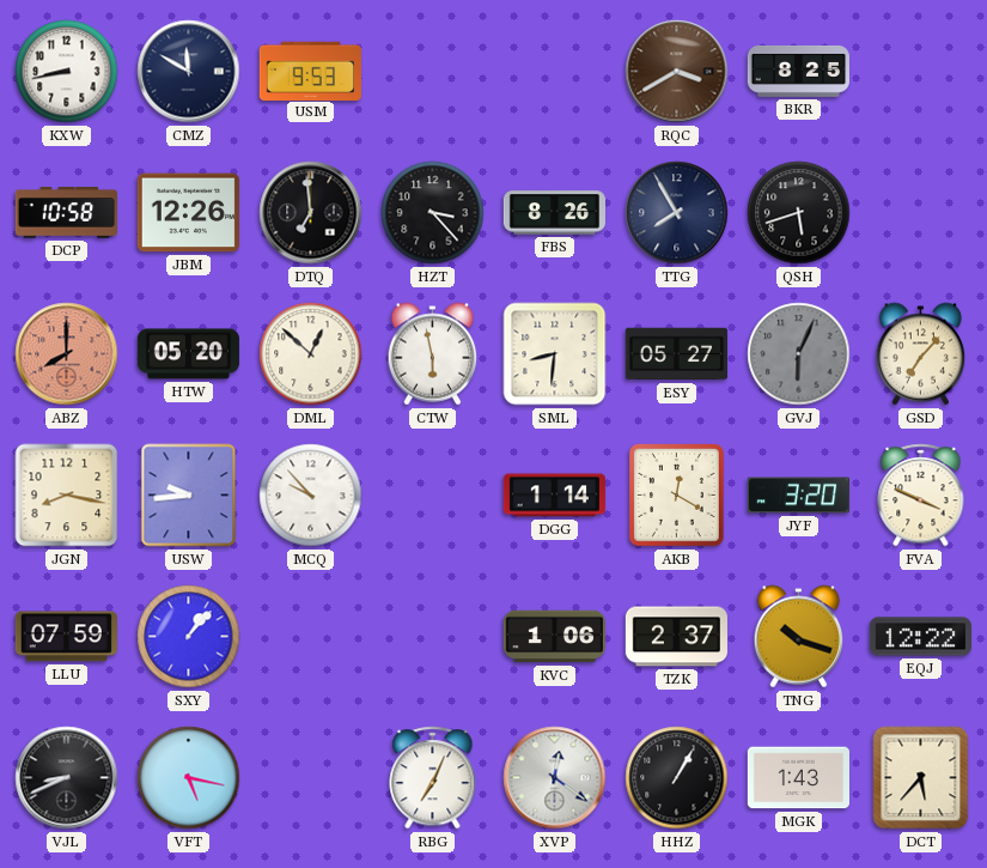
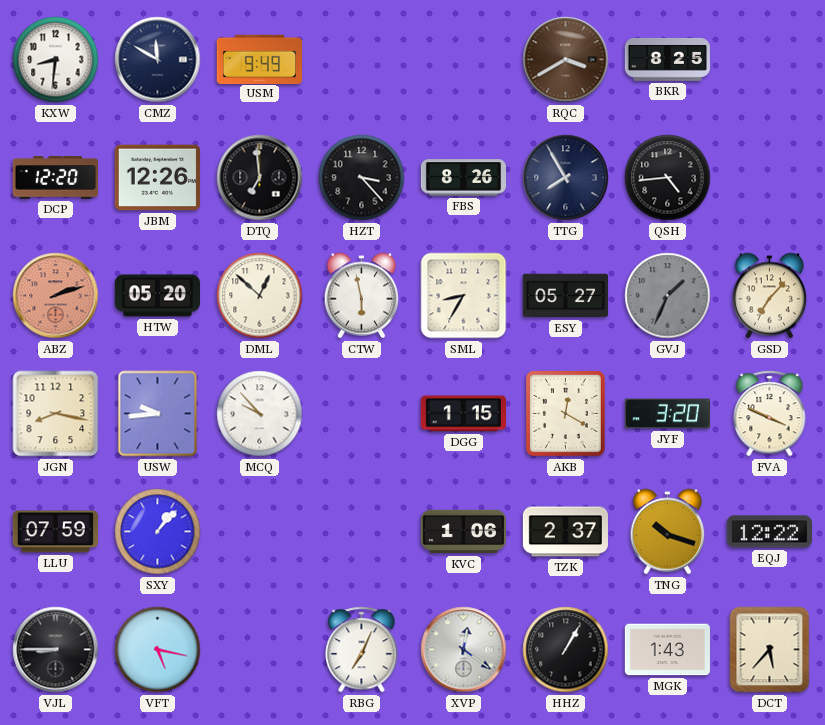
KXW: 8:43 -> 8:31
USM: 9:53 -> 9:49
DCP: 10:58 -> 12:20
QSH: 5:42 -> 4:44
ABZ: 8:00 -> 2:12
SML: 8:31 -> 8:35
GVJ: 6:04 -> 1:34
DGG: 1:14 -> 1:15
VJL: 8:41 -> 8:45
